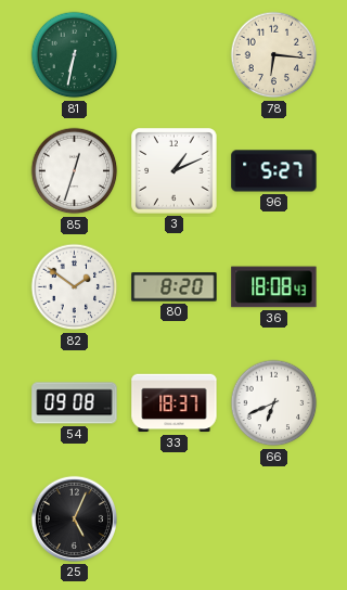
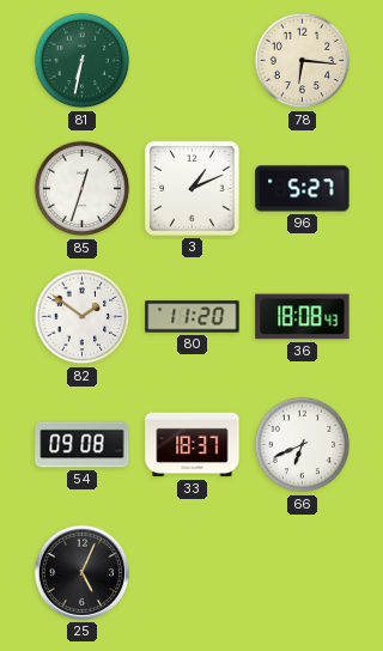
80: 8:20 -> 11:20
